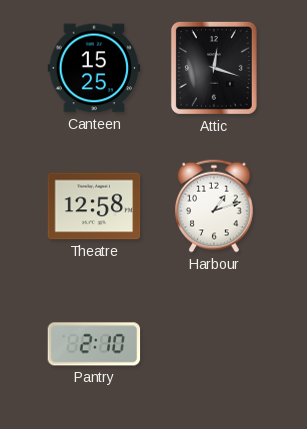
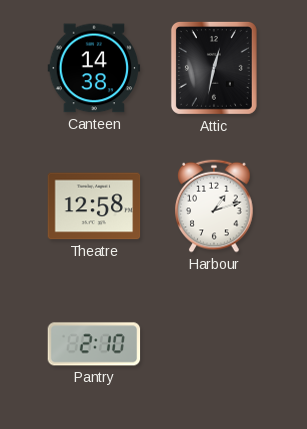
Canteen: 15:25 -> 14:38
Attic: 12:18 -> 12:32
